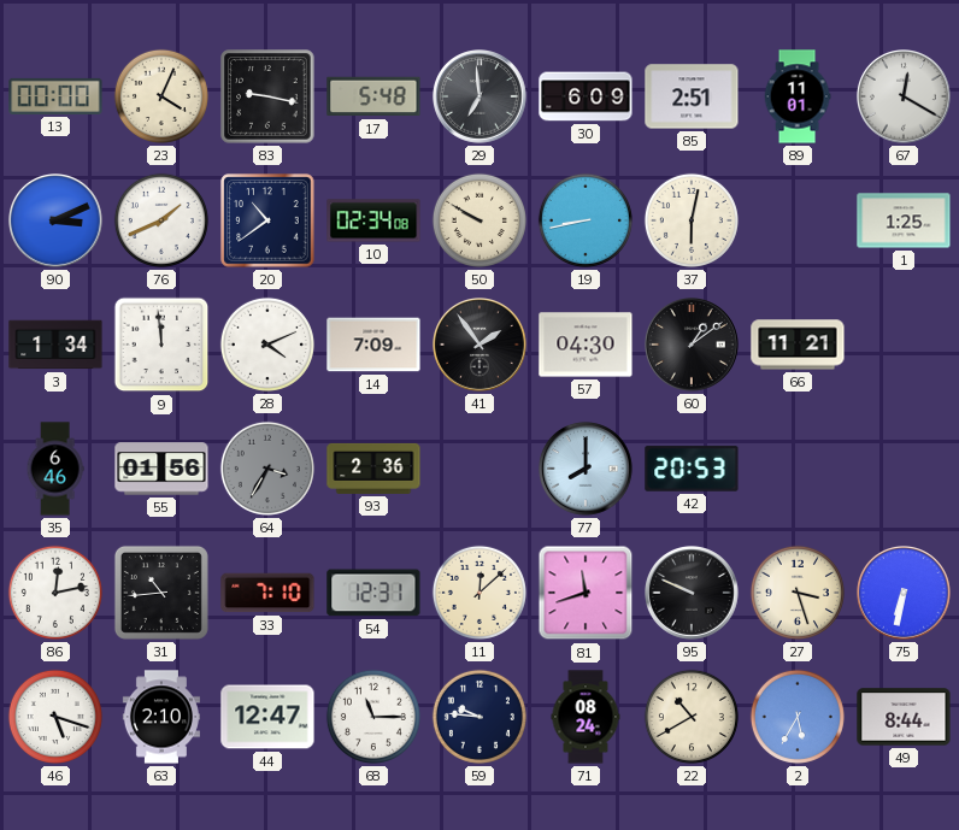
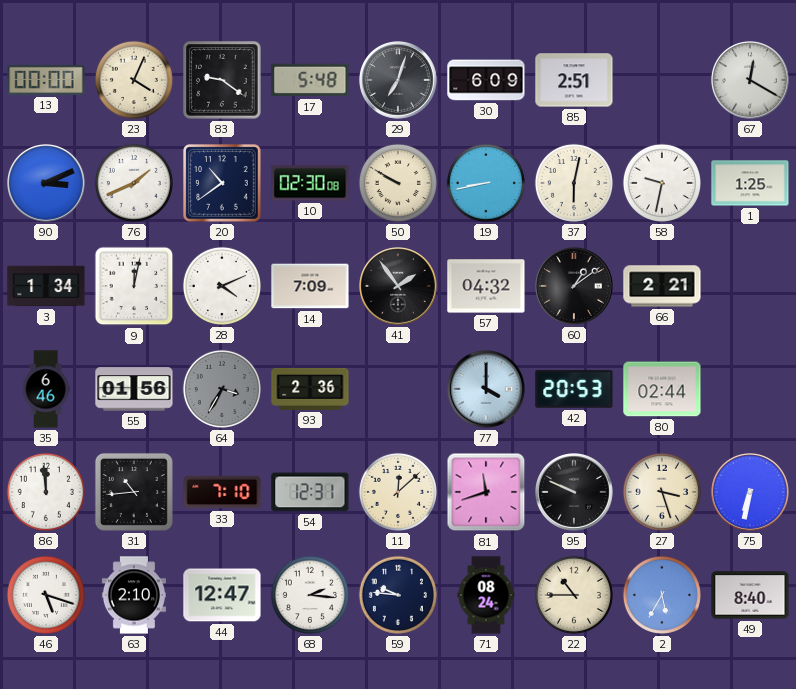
83: 9:17 -> 9:21
29: 6:59 -> 7:03
89: 11:01 -> none
10: 02:34 -> 02:30
58: none -> 9:32
9: 11:59 -> 12:02
57: 04:30 -> 04:32
66: 11:21 -> 2:21
77: 8:00 -> 4:00
80: none -> 02:44
86: 12:13 -> 11:59
68: 11:15 -> 2:16
22: 10:40 -> 10:45
49: 8:44 -> 8:40
